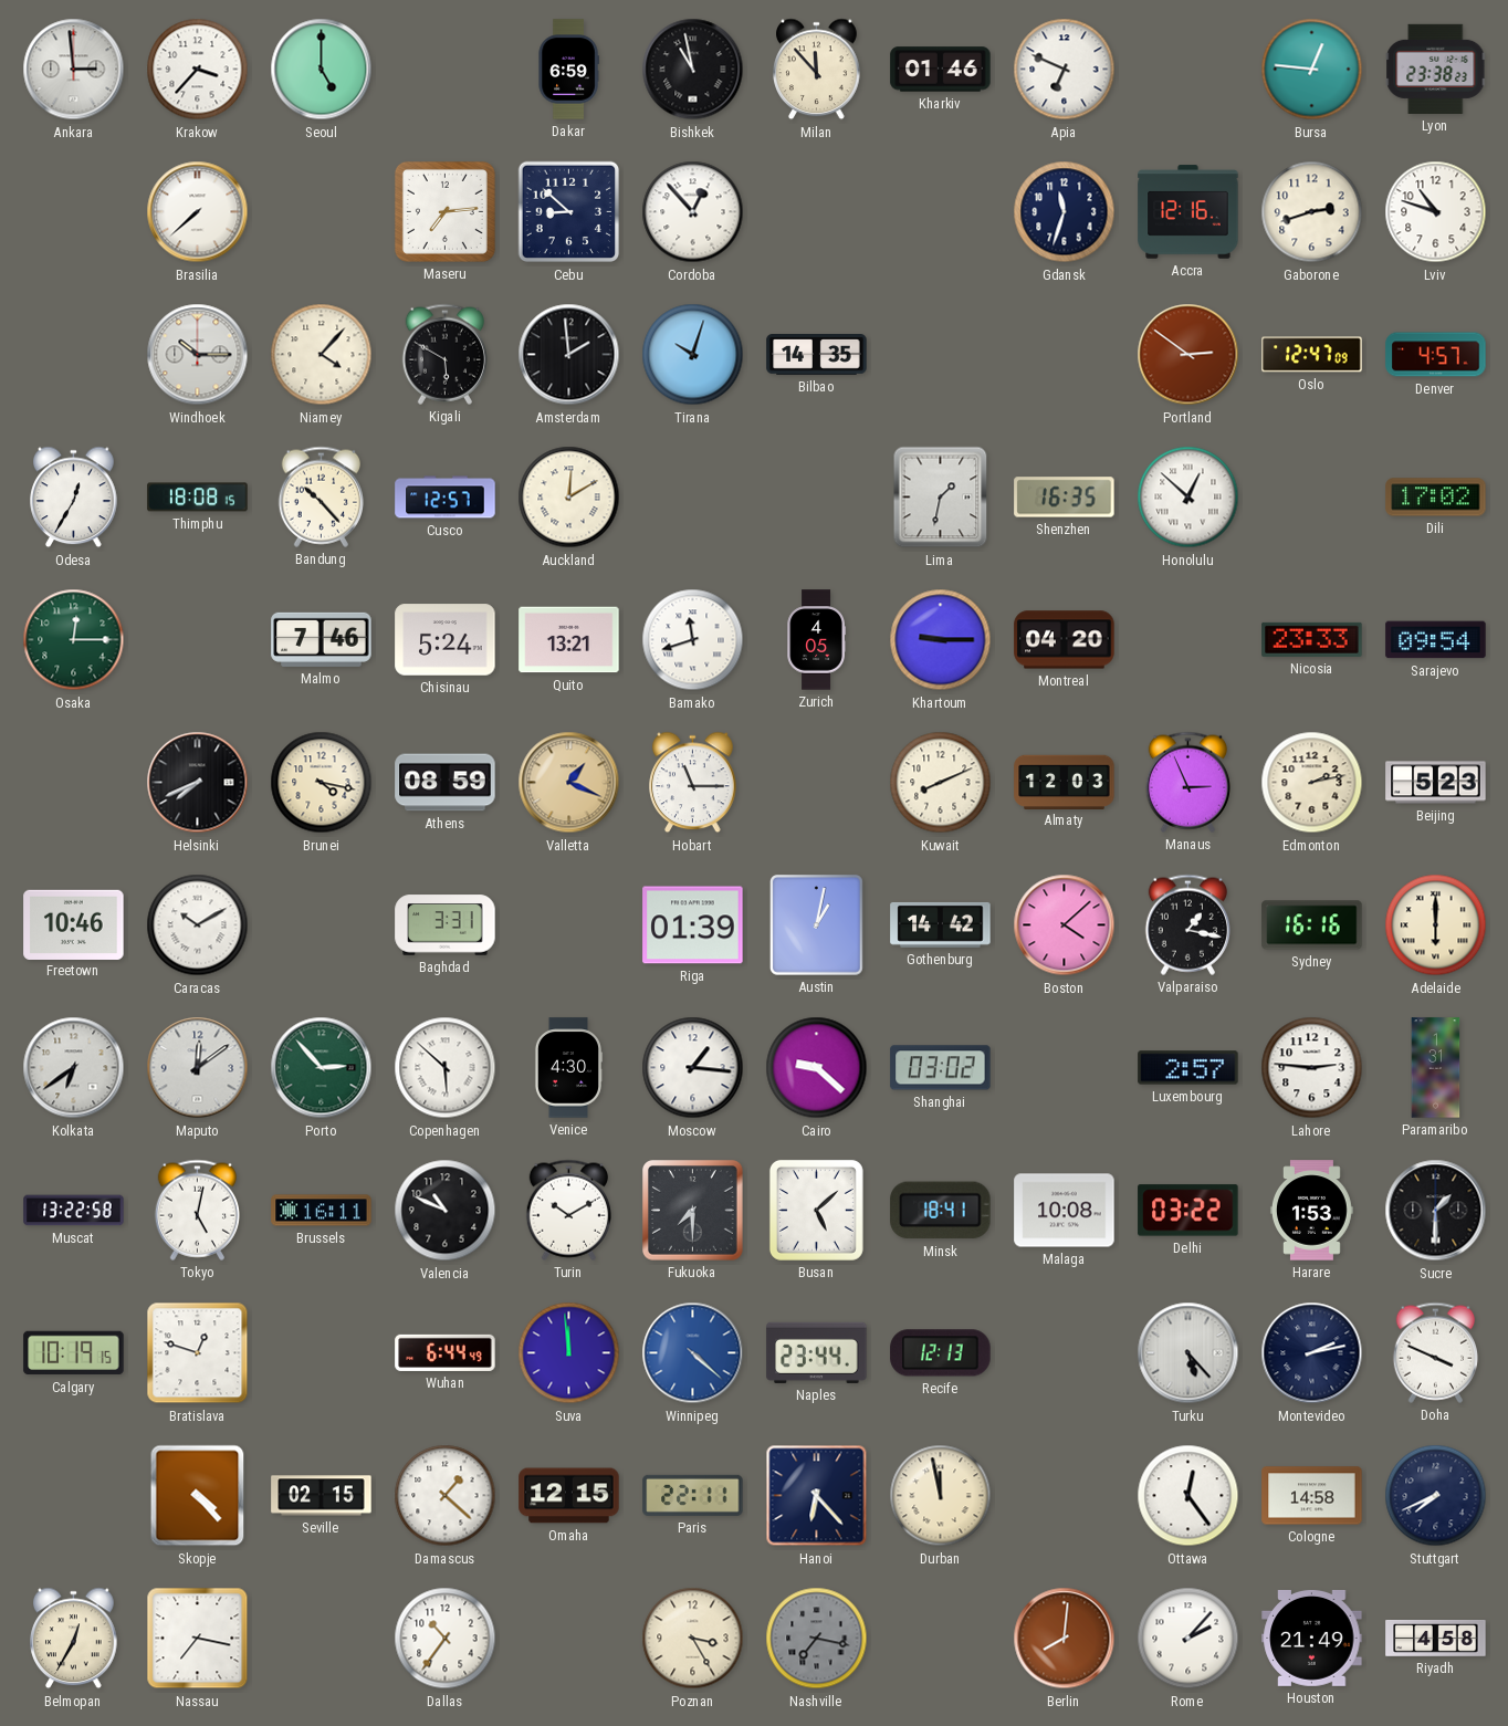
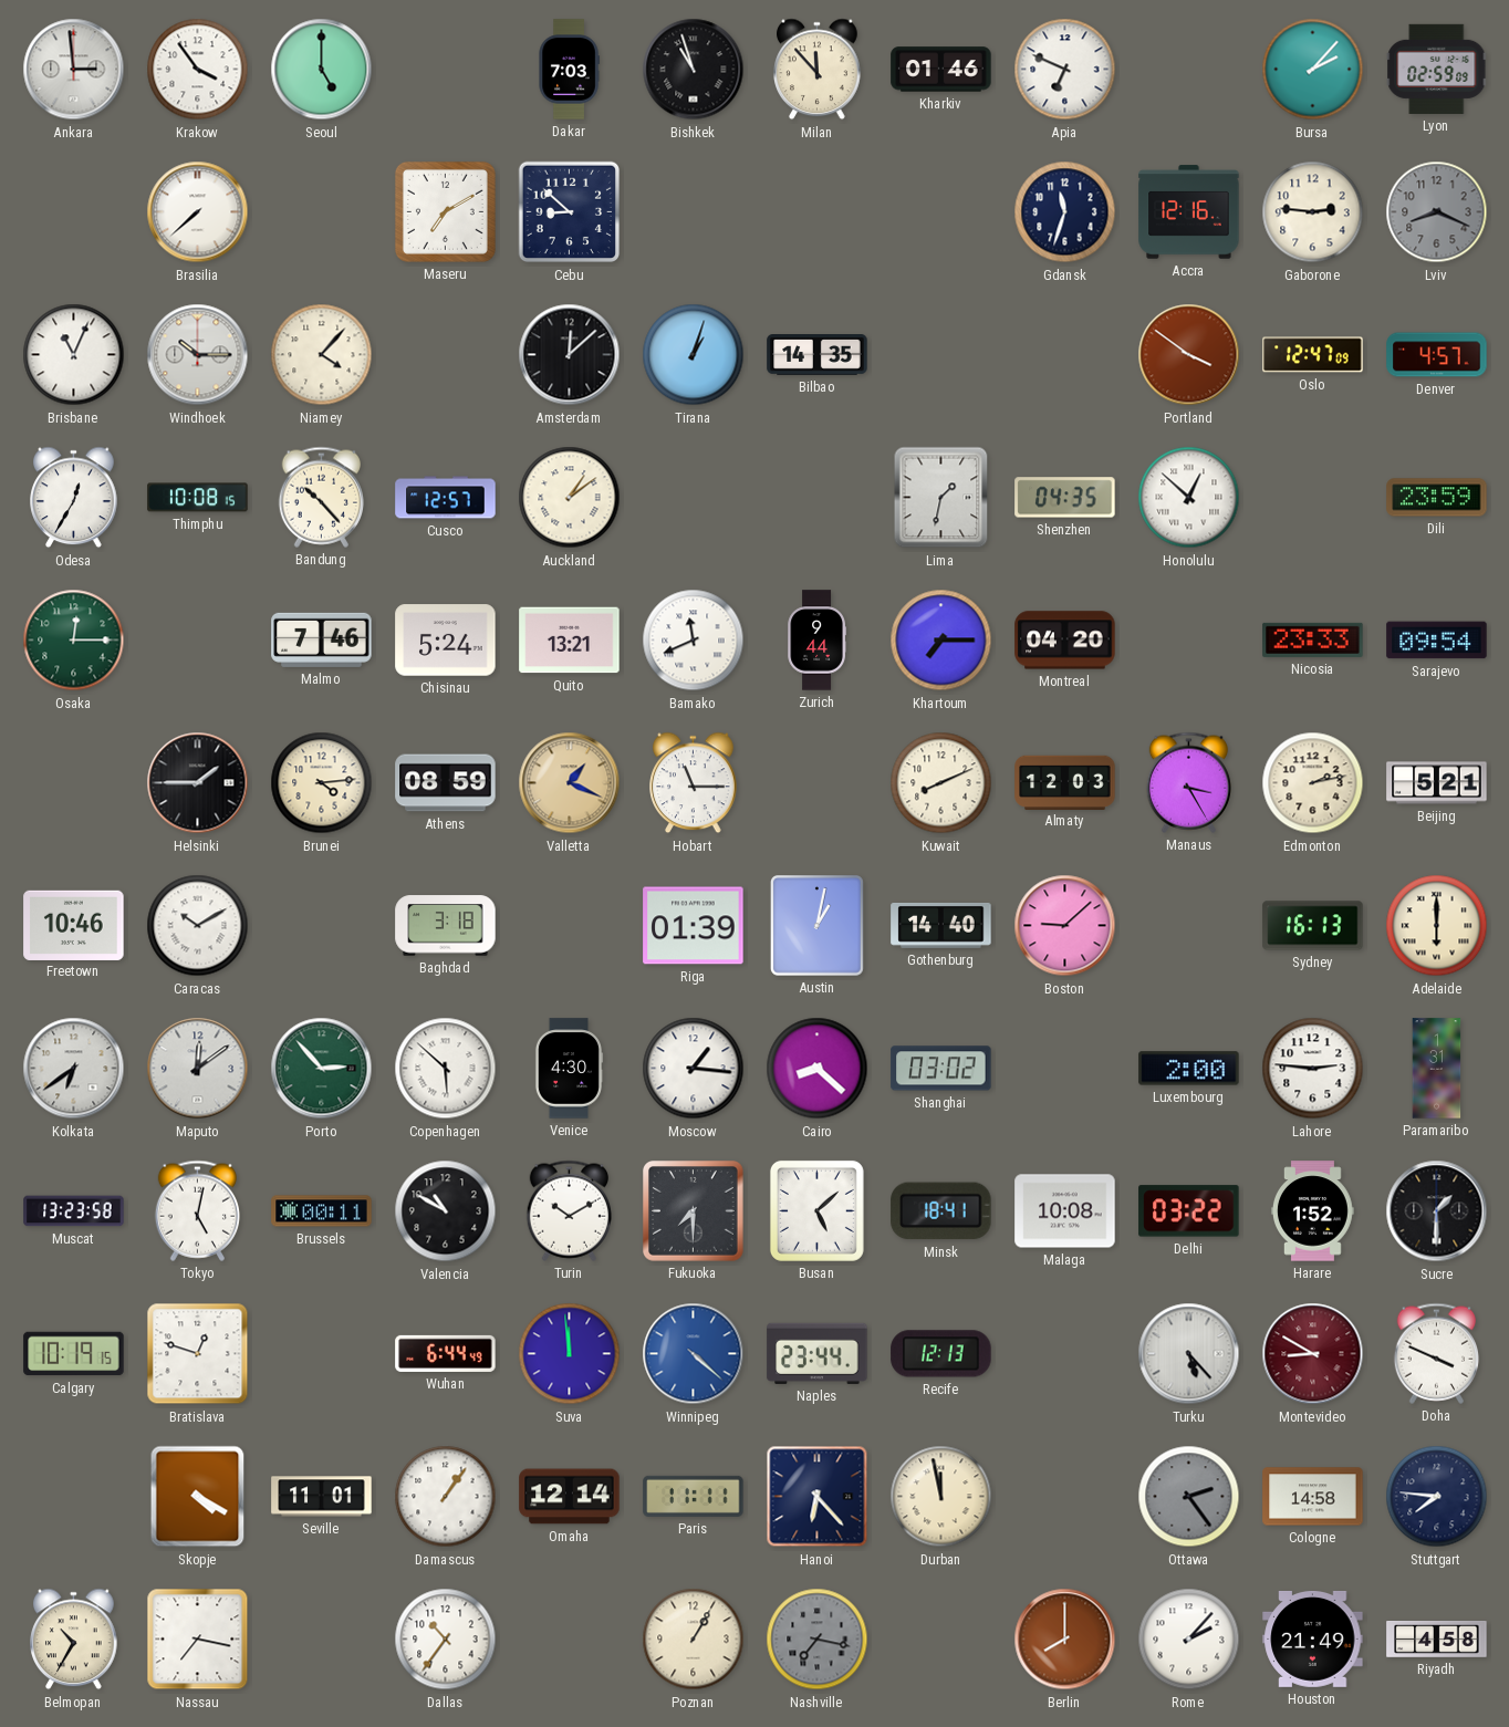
Krakow: 3:37 -> 3:54
Dakar: 6:59 -> 7:03
Bishkek: 10:58 -> 10:57
Bursa: 12:46 -> 2:07
Lyon: 23:38 -> 02:59
Maseru: 7:14 -> 7:10
Cordoba: 12:53 -> none
Gaborone: 2:42 -> 2:46
Lviv: 10:48 -> 8:19
Lviv dial: white -> grey
Brisbane: none -> 11:04
Kigali: 5:50 -> none
Amsterdam: 1:59 -> 12:08
Tirana: 10:03 -> 1:03
Portland: 2:51 -> 3:51
Thimphu: 18:08 -> 10:08
Auckland: 12:10 -> 1:09
Shenzhen: 16:35 -> 04:35
Dili: 17:02 -> 23:59
Bamako: 11:42 -> 11:41
Zurich: 4:05 -> 9:44
Khartoum: 9:15 -> 7:15
Helsinki: 7:41 -> 1:45
Brunei: 4:17 -> 4:14
Manaus: 2:56 -> 3:25
Beijing: 5:23 -> 5:21
Baghdad: 3:31 -> 3:18
Gothenburg: 14:42 -> 14:40
Boston: 4:08 -> 9:08
Valparaiso: 1:17 -> none
Sydney: 16:16 -> 16:13
Cairo: 9:22 -> 8:22
Luxembourg: 2:57 -> 2:00
Muscat: 13:22 -> 13:23
Brussels: 16:11 -> 00:11
Valencia: 10:49 -> 10:50
Harare: 1:53 -> 1:52
Montevideo: 2:13 -> 8:50
Montevideo dial: navy -> burgundy
Skopje: 4:23 -> 4:20
Seville: 02:15 -> 11:01
Damascus: 1:22 -> 1:06
Omaha: 12:15 -> 12:14
Paris: 22:11 -> 11:11
Ottawa: 12:24 -> 2:24
Ottawa dial: white -> grey
Stuttgart: 7:41 -> 7:46
Belmopan: 12:35 -> 10:35
Poznan: 3:25 -> 1:05
Berlin: 8:01 -> 8:00
